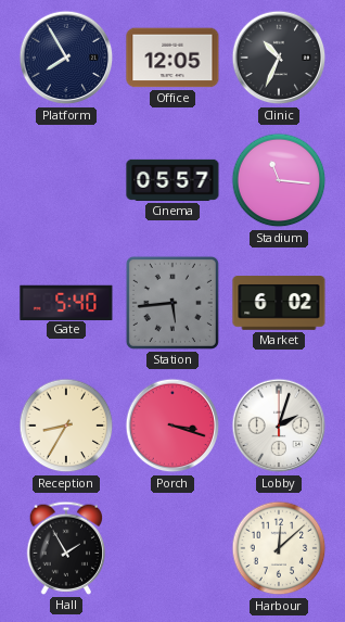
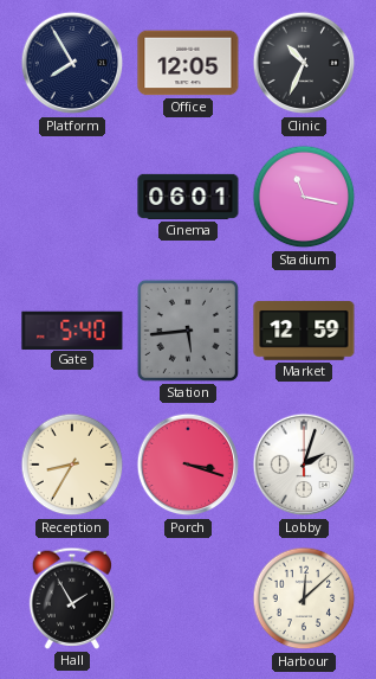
Cinema: 05:57 -> 06:01
Stadium: 11:16 -> 11:17
Market: 6:02 -> 12:59
